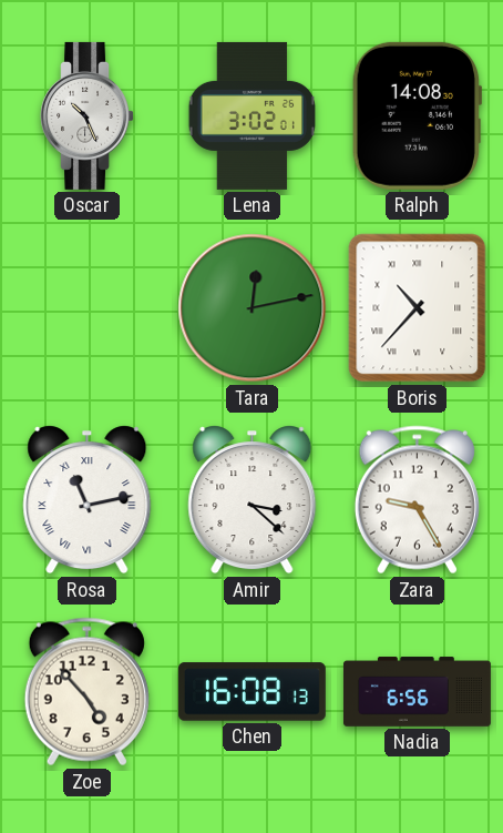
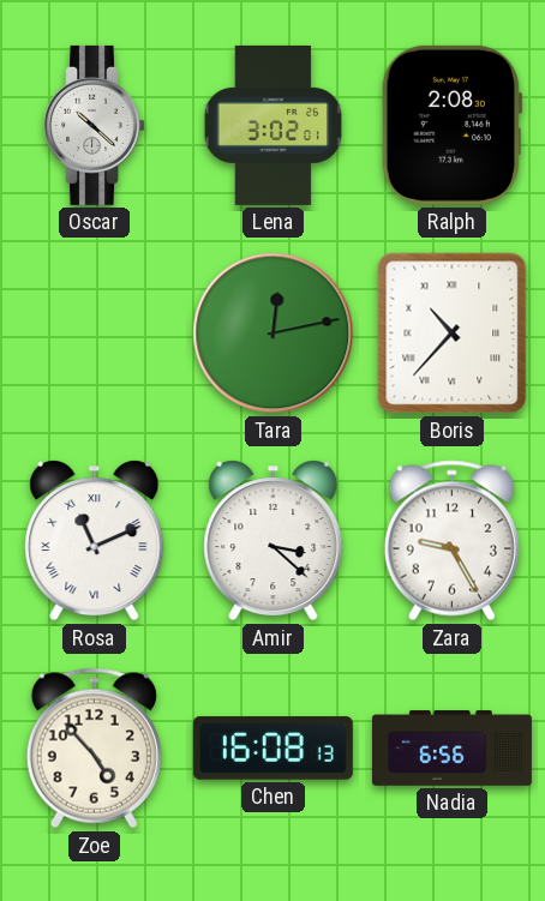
Oscar: 10:26 -> 10:22
Ralph: 14:08 -> 2:08
Rosa: 11:13 -> 11:11
